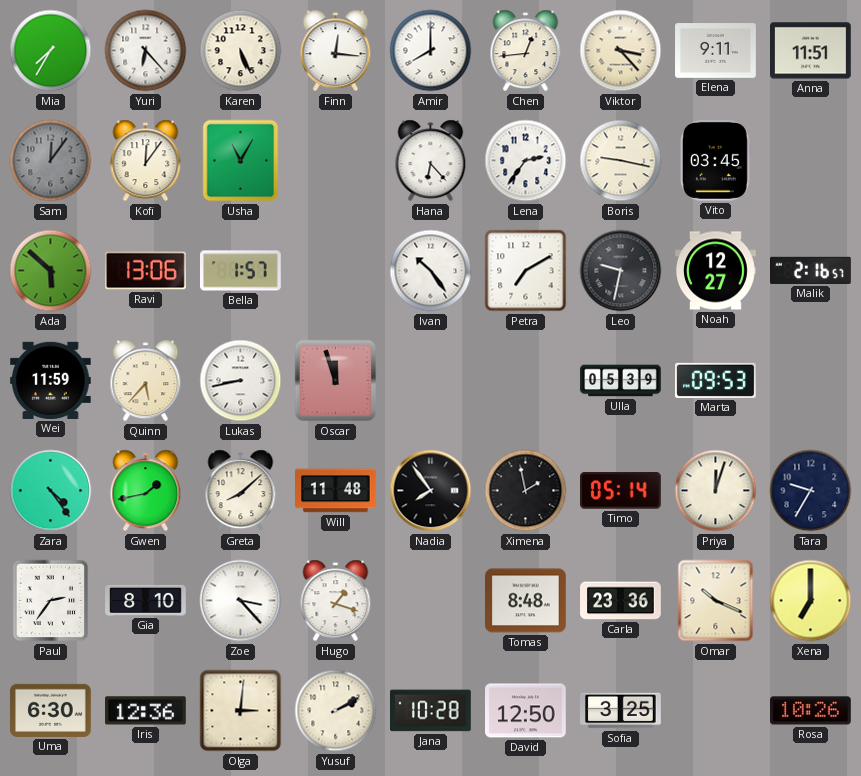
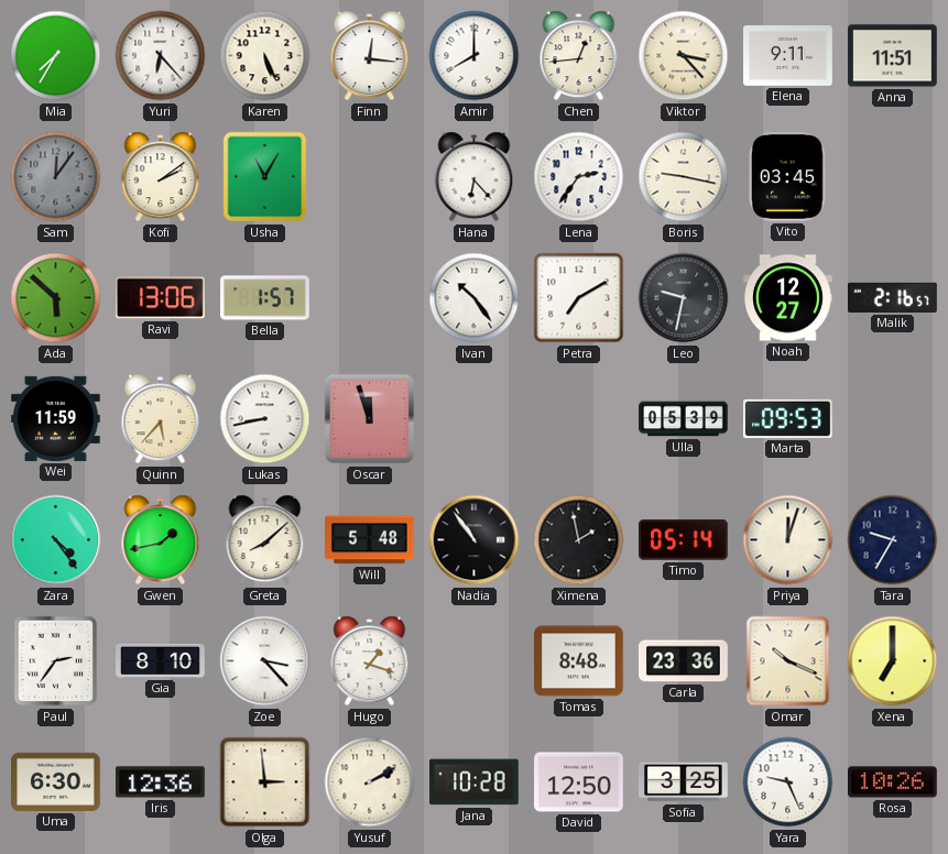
Kofi: 12:06 -> 2:09
Will: 11:48 -> 5:48
Nadia: 7:54 -> 10:54
Olga: 3:01 -> 2:59
Yara: none -> 9:26
